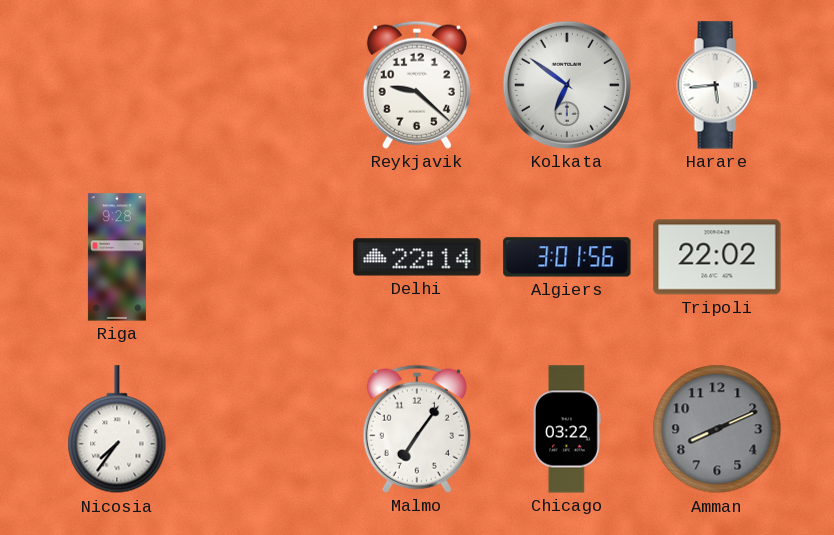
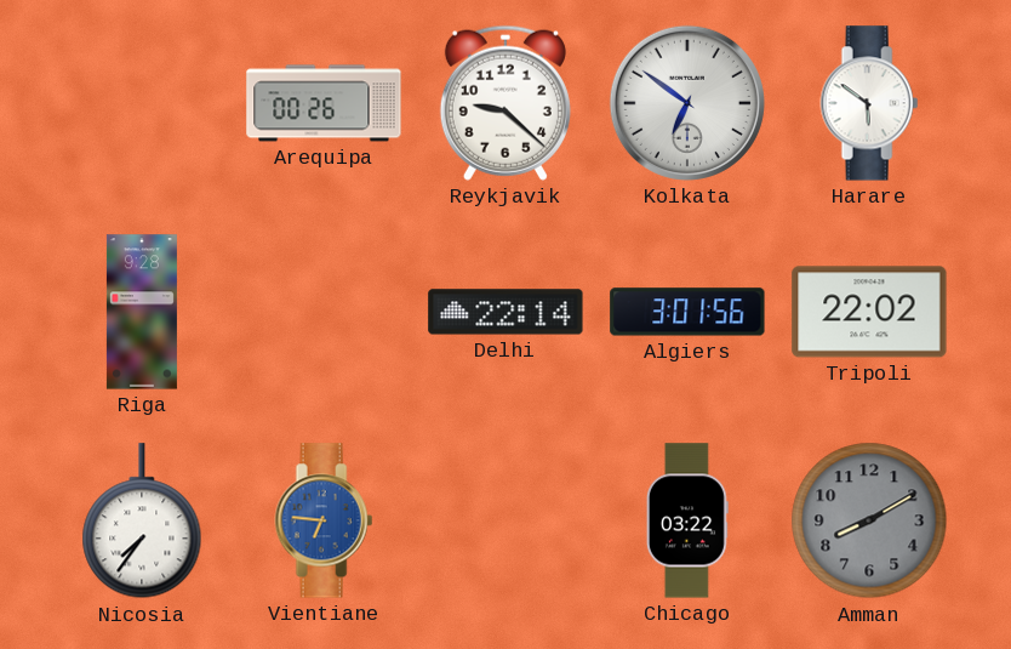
Arequipa: none -> 00:26
Harare: 5:44 -> 5:51
Vientiane: none -> 6:46
Malmo: 7:06 -> none
Amman: 8:11 -> 8:10
